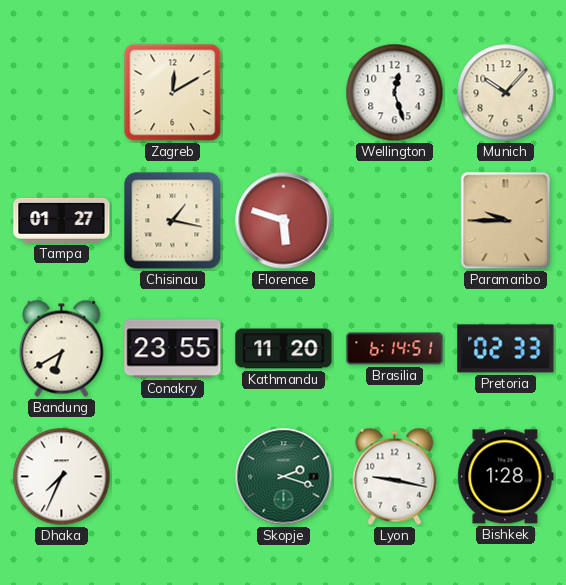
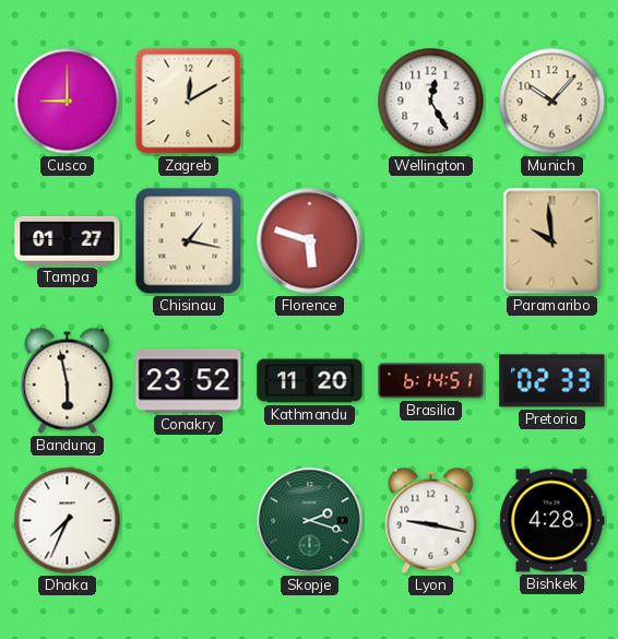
Cusco: none -> 9:00
Wellington: 12:27 -> 12:25
Paramaribo: 9:45 -> 9:59
Bandung: 6:40 -> 5:58
Conakry: 23:55 -> 23:52
Bishkek: 1:28 -> 4:28
